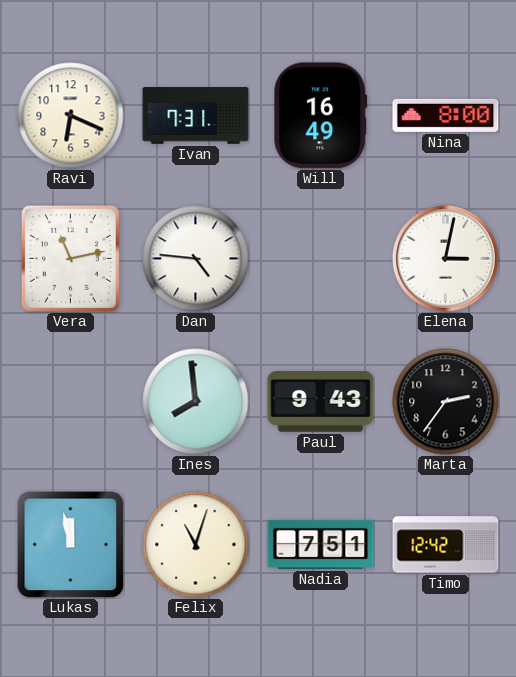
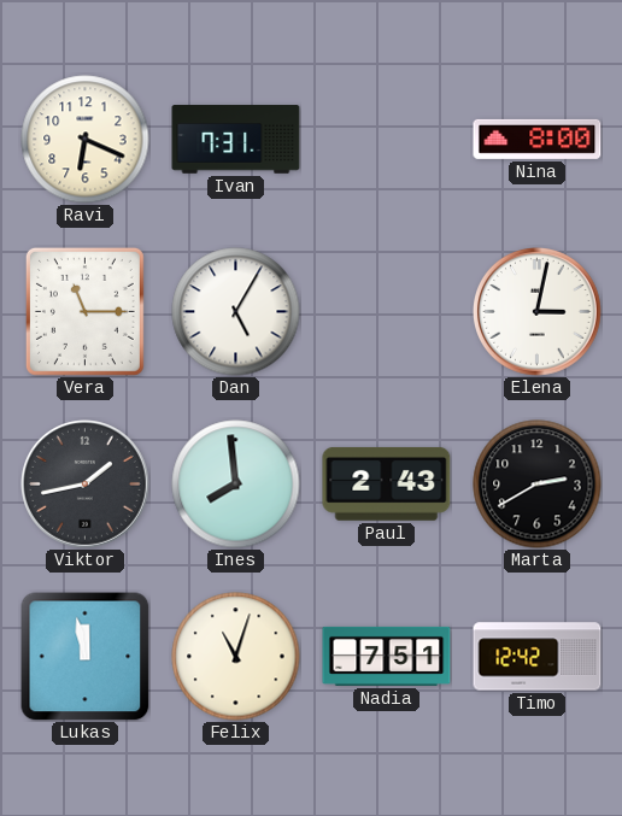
Will: 16:49 -> none
Vera: 11:13 -> 11:15
Dan: 4:46 -> 5:05
Viktor: none -> 1:43
Paul: 9:43 -> 2:43
Marta: 2:36 -> 2:40
